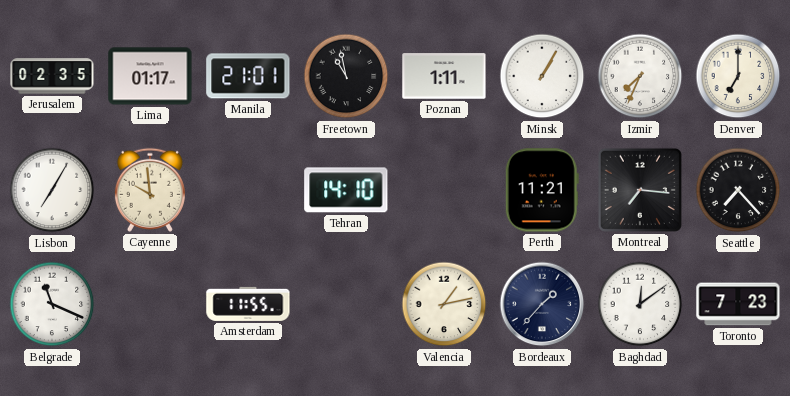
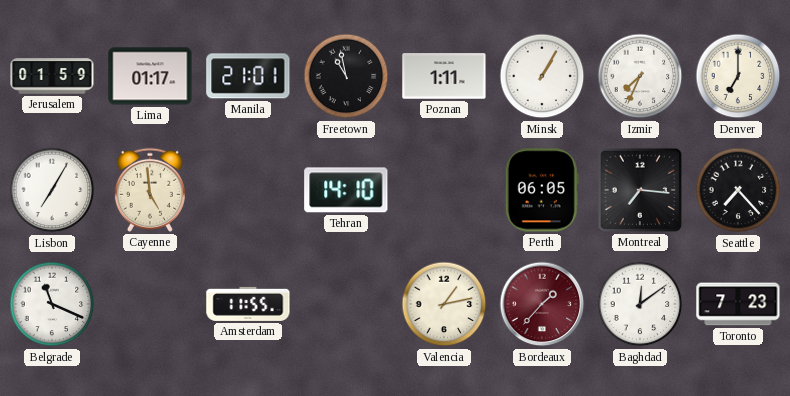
Jerusalem: 02:35 -> 01:59
Cayenne: 9:59 -> 4:59
Perth: 11:21 -> 06:05
Bordeaux dial: navy -> burgundy
